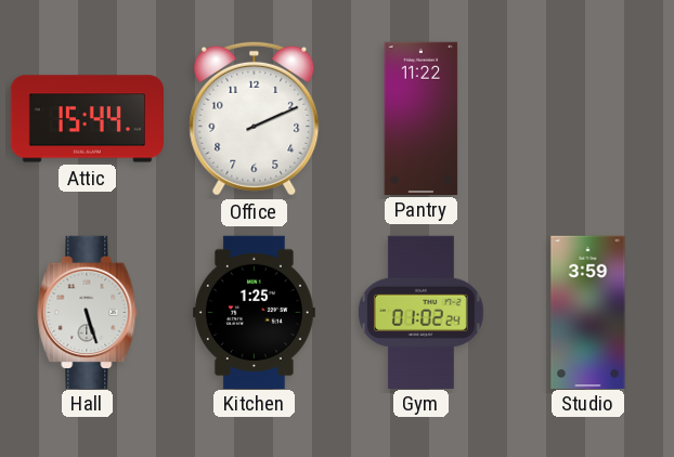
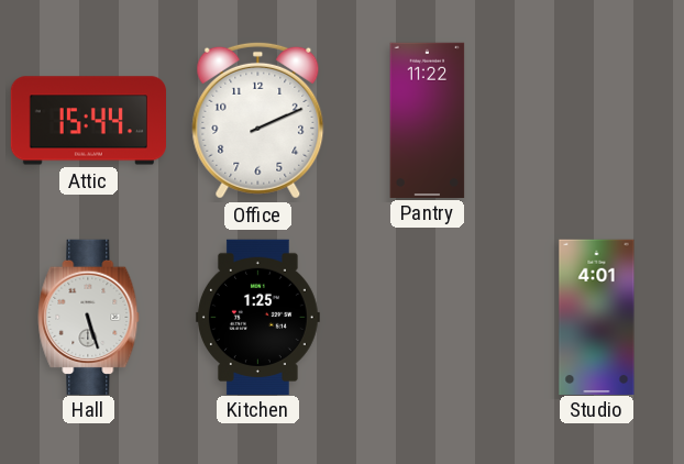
Gym: 01:02 -> none
Studio: 3:59 -> 4:01
